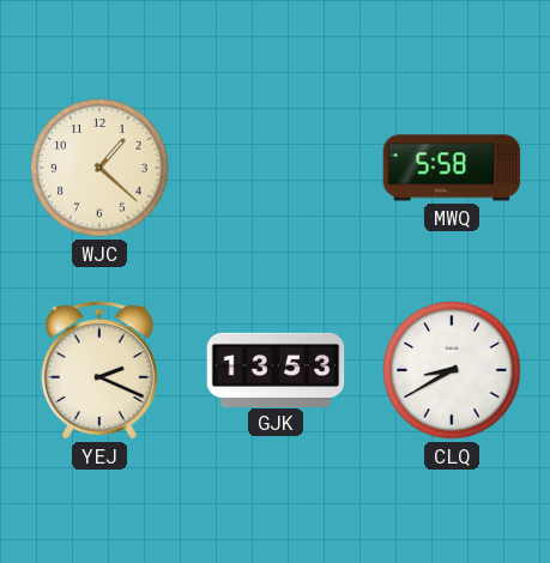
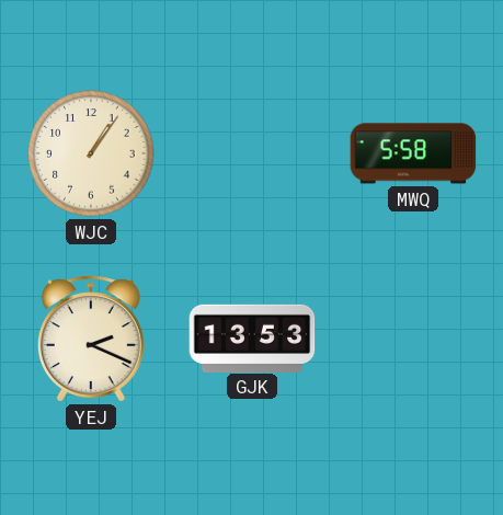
WJC: 1:22 -> 1:06
CLQ: 8:40 -> none
